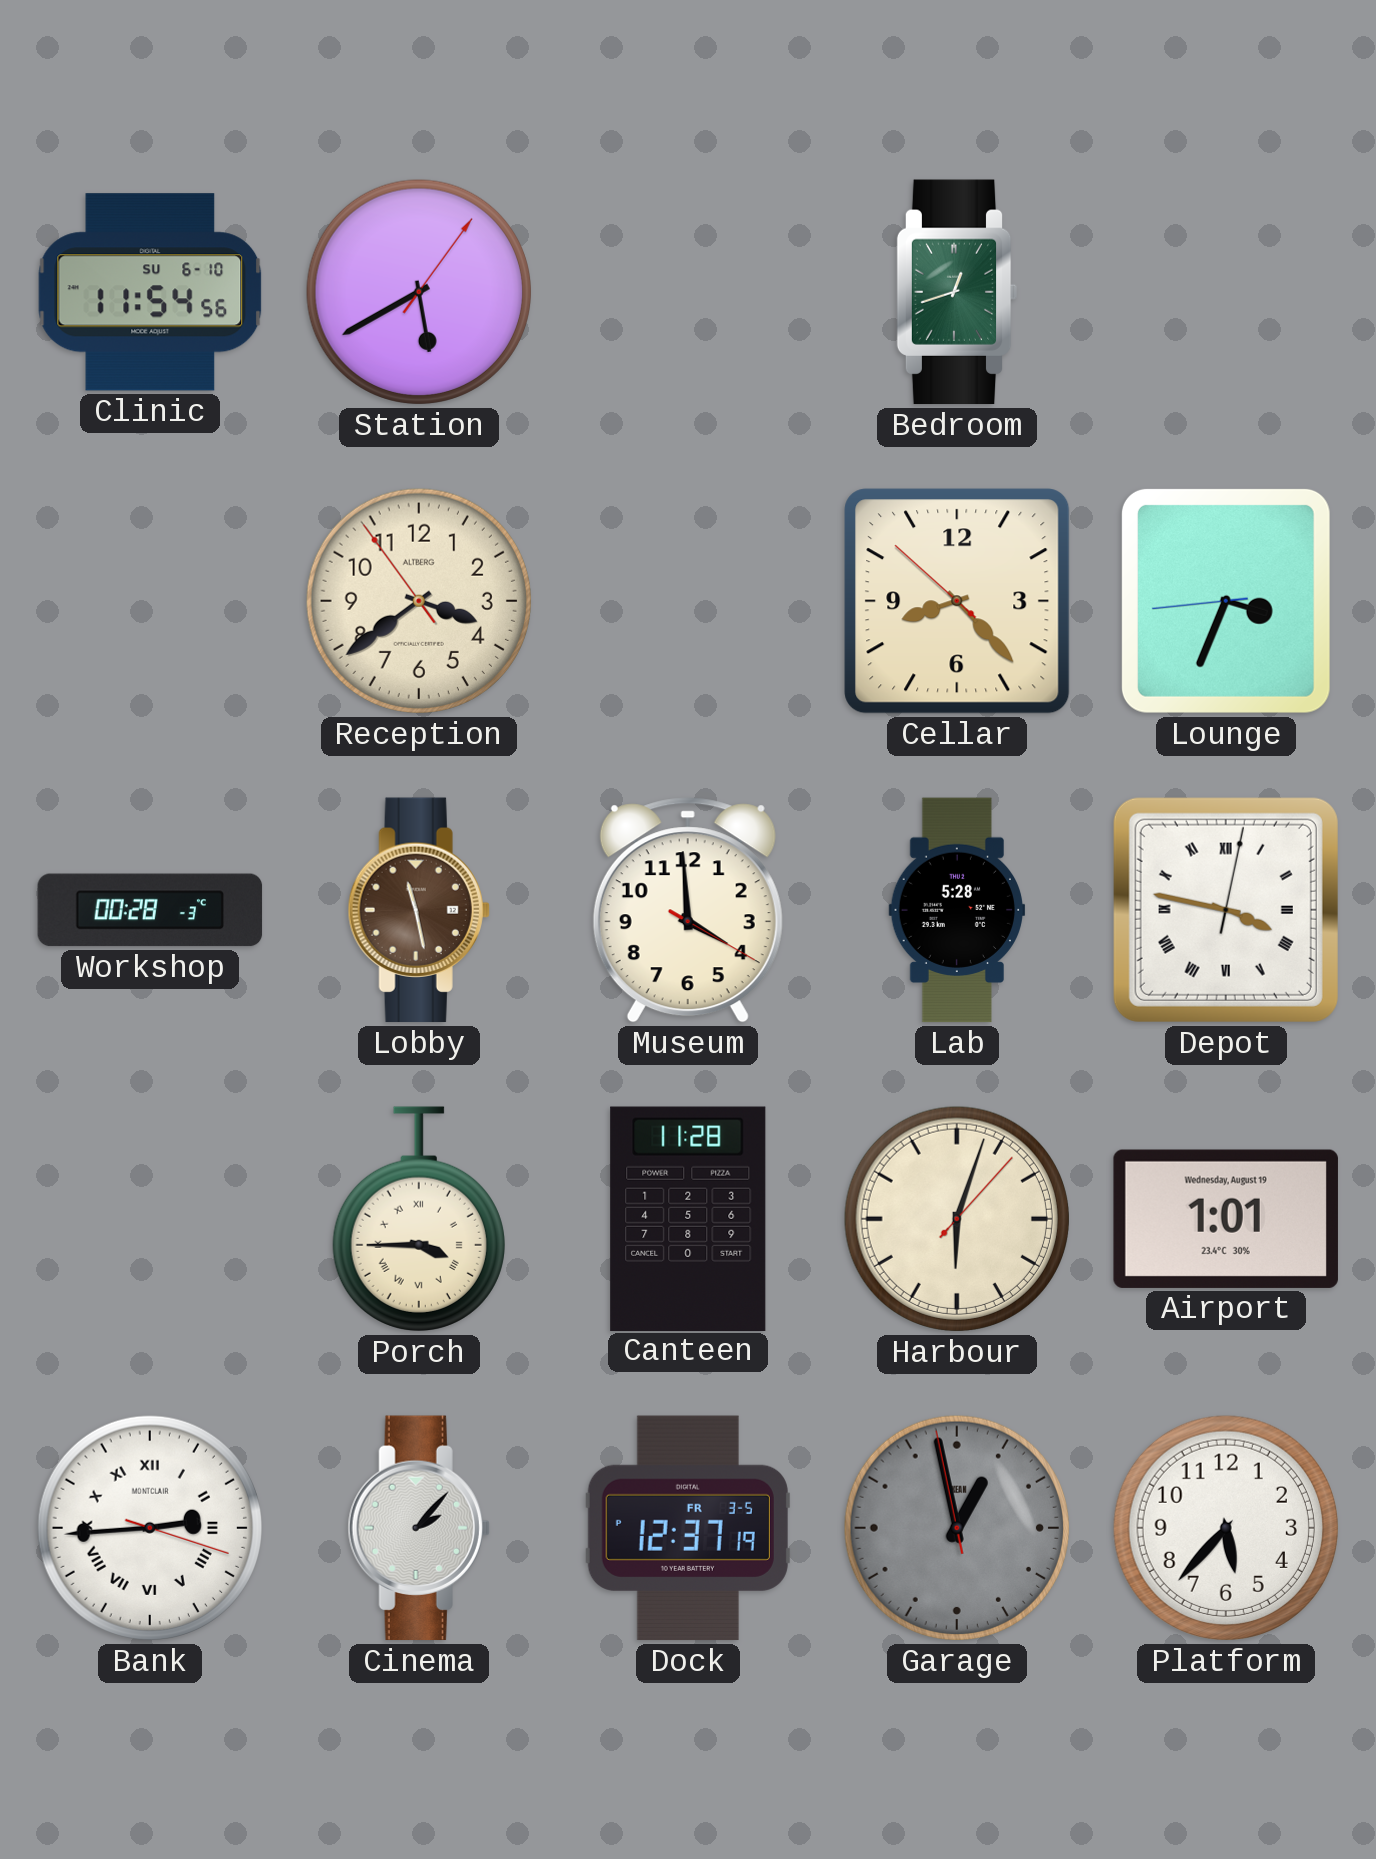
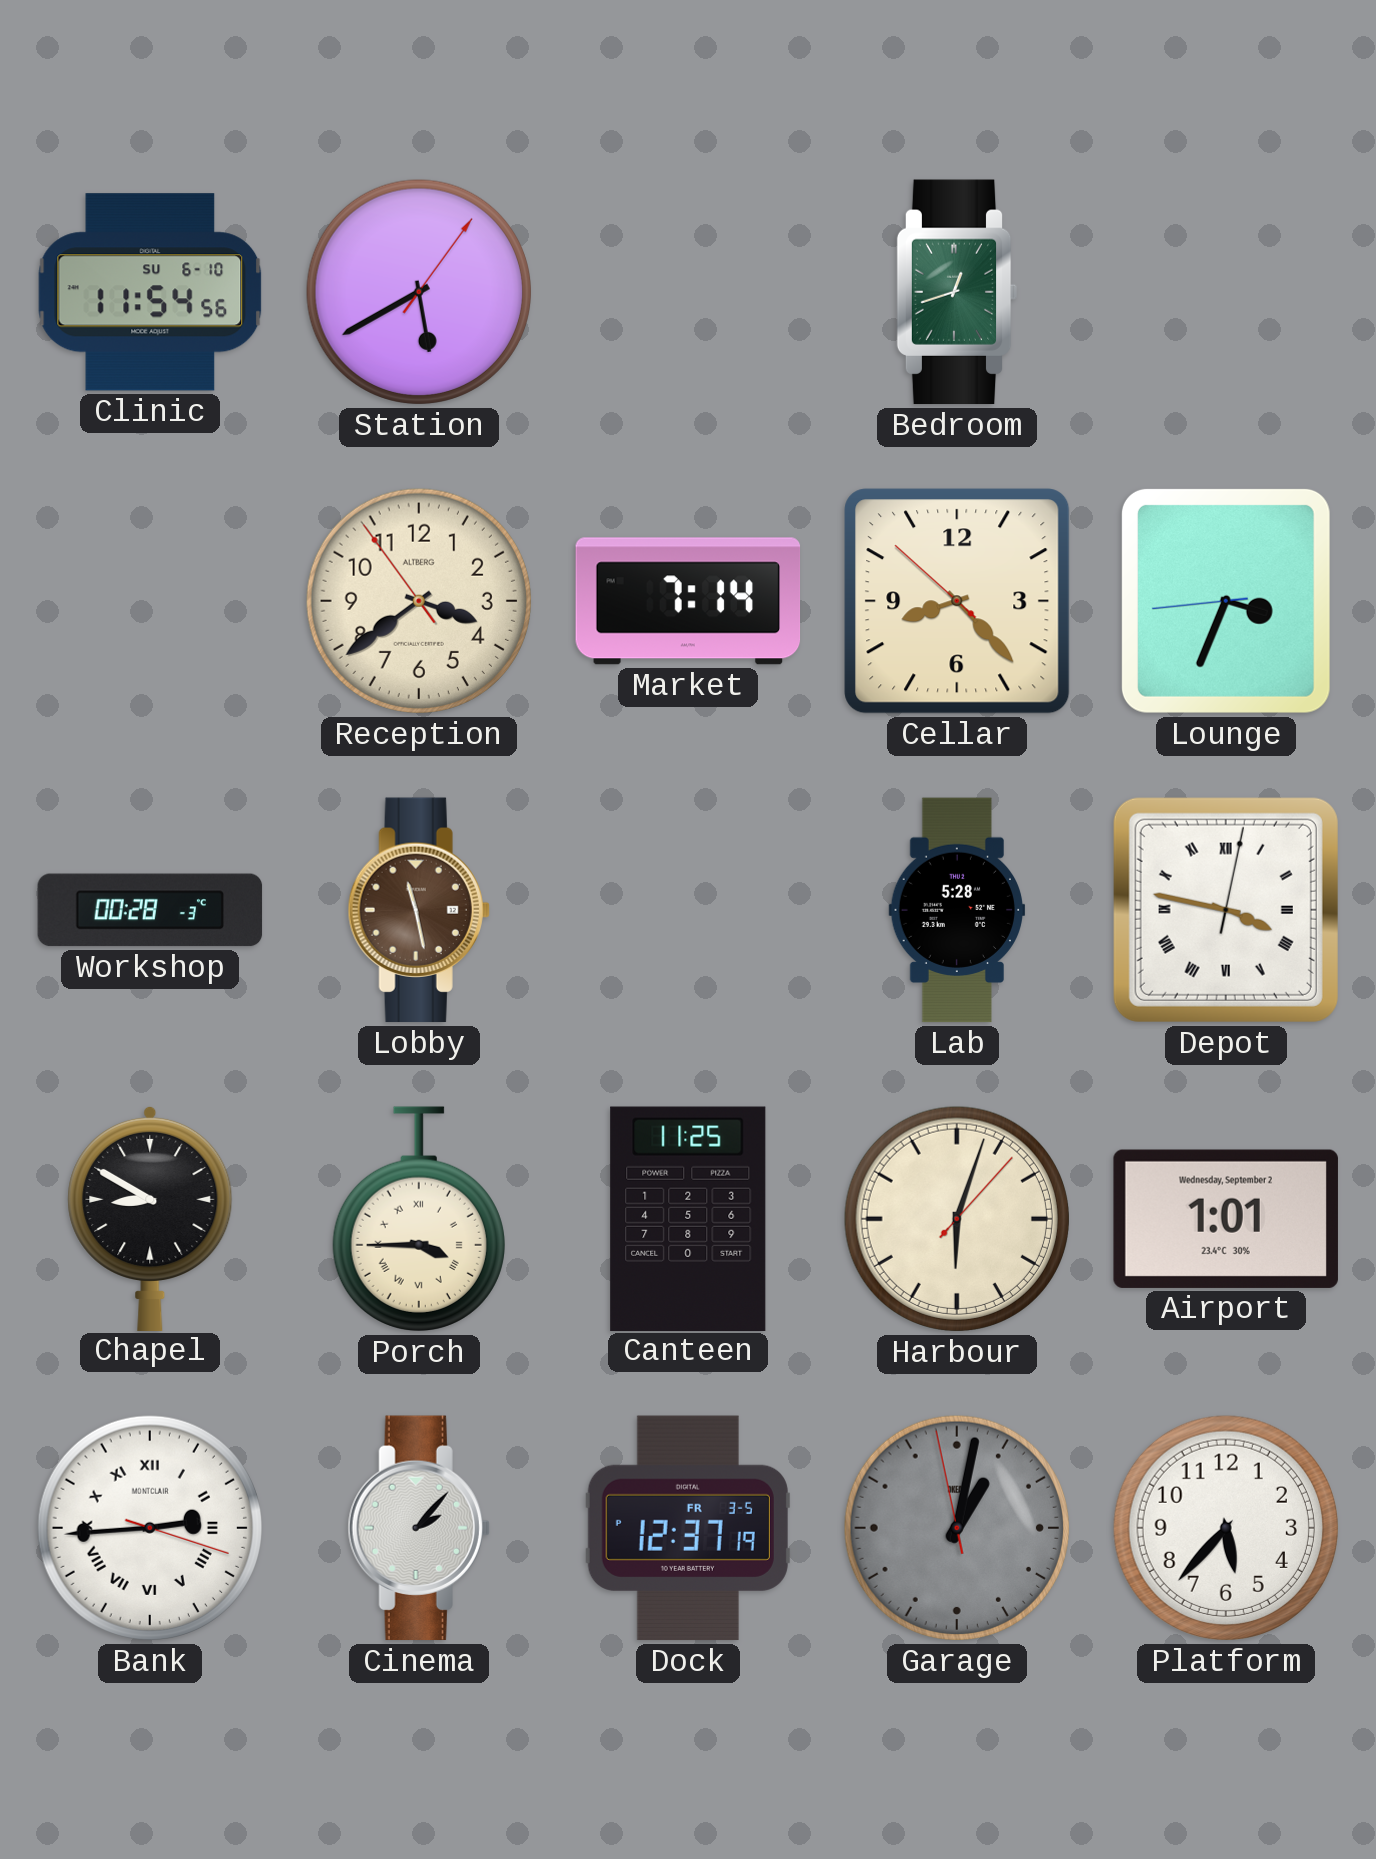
Market: none -> 7:14
Museum: 3:59 -> none
Chapel: none -> 8:50
Canteen: 11:28 -> 11:25
Airport date: Wednesday, August 19 -> Wednesday, September 2
Garage: 12:57 -> 1:01
